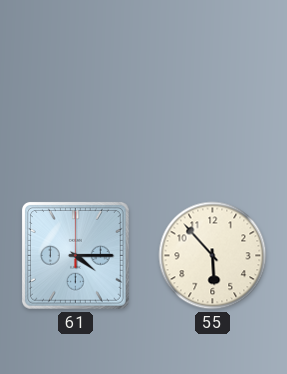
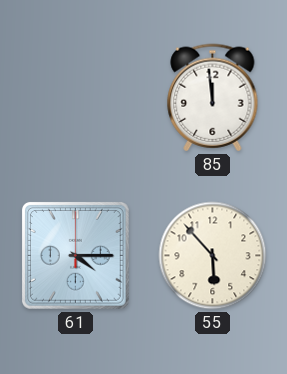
85: none -> 11:59
